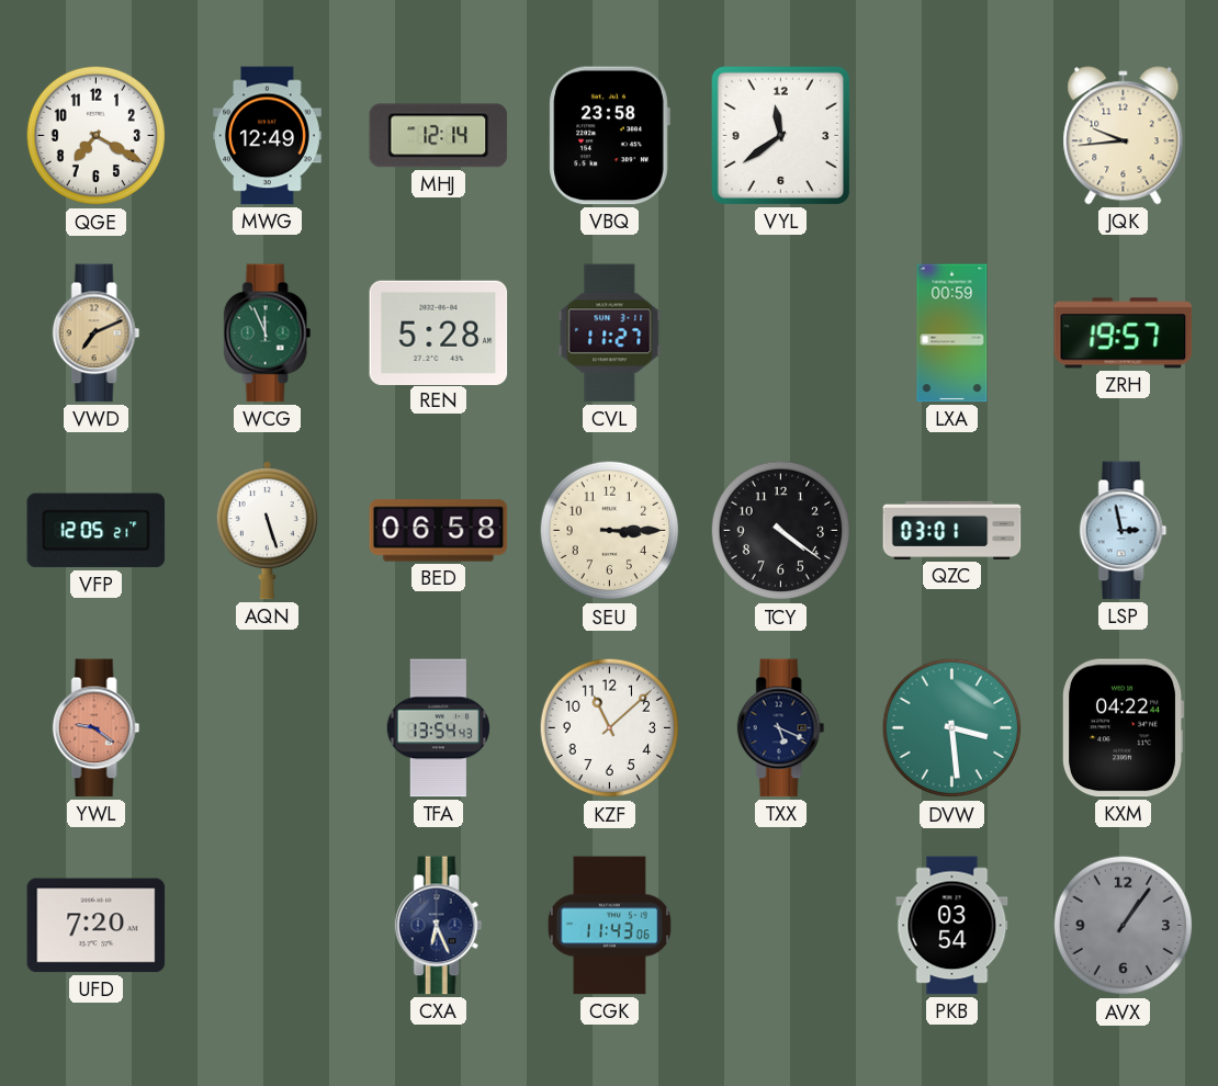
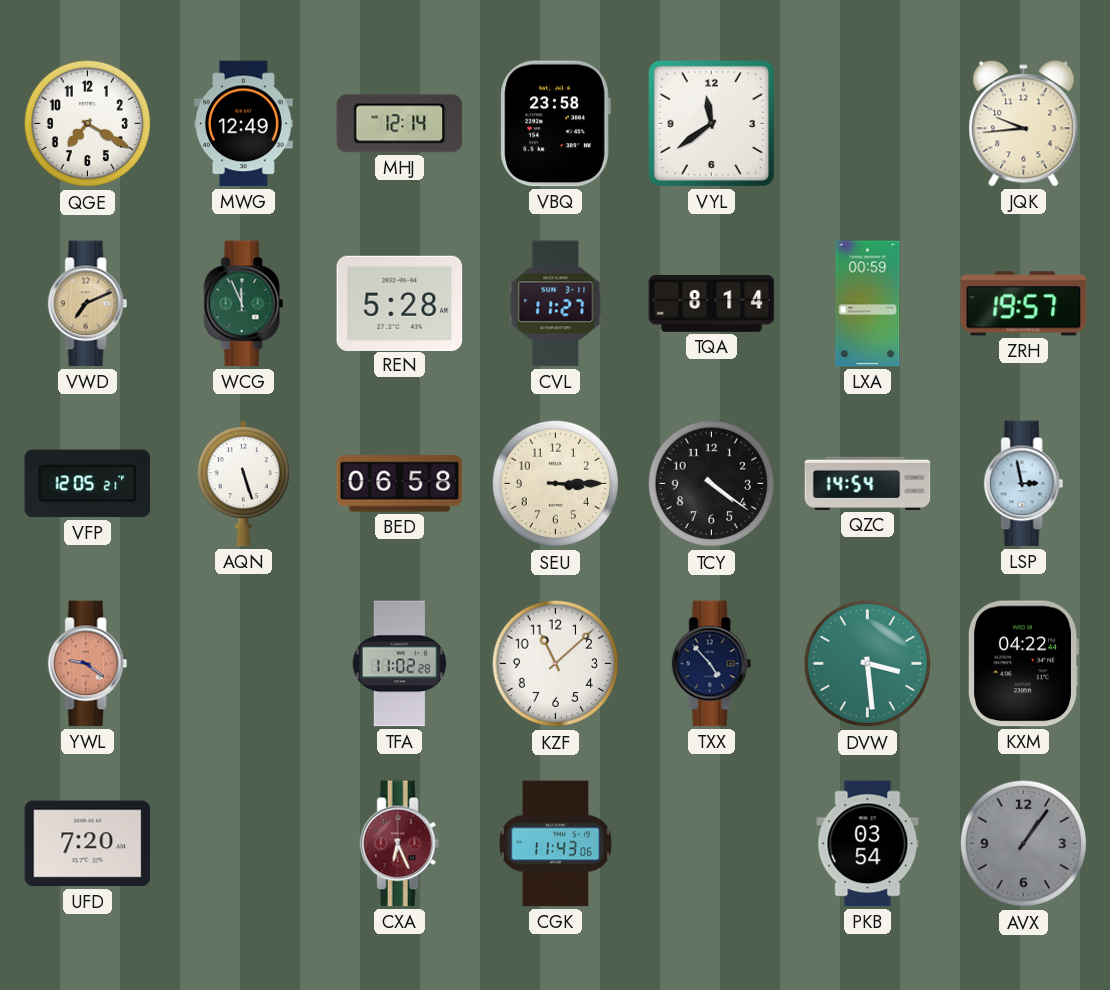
TQA: none -> 8:14
QZC: 03:01 -> 14:54
TFA: 13:54 -> 11:02
TXX: 5:19 -> 4:53
CXA dial: navy -> burgundy
